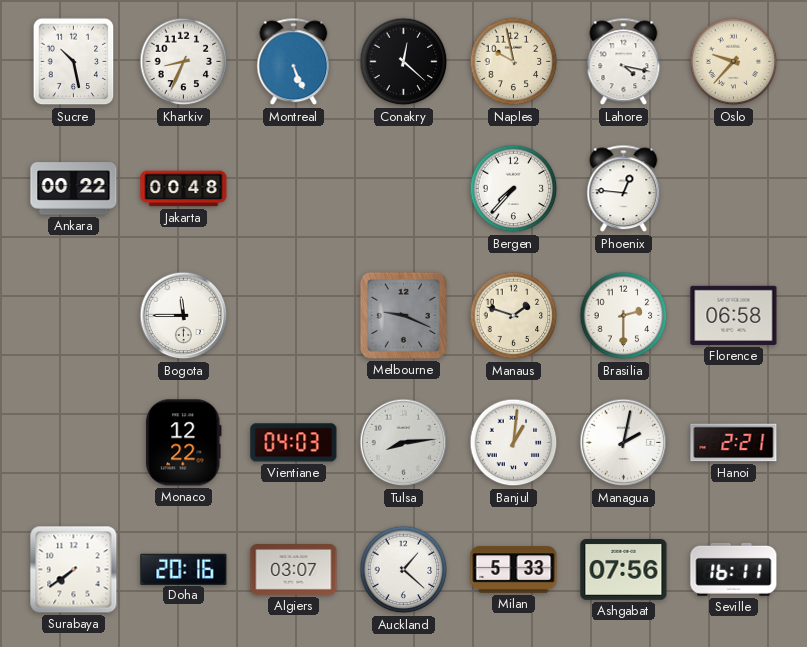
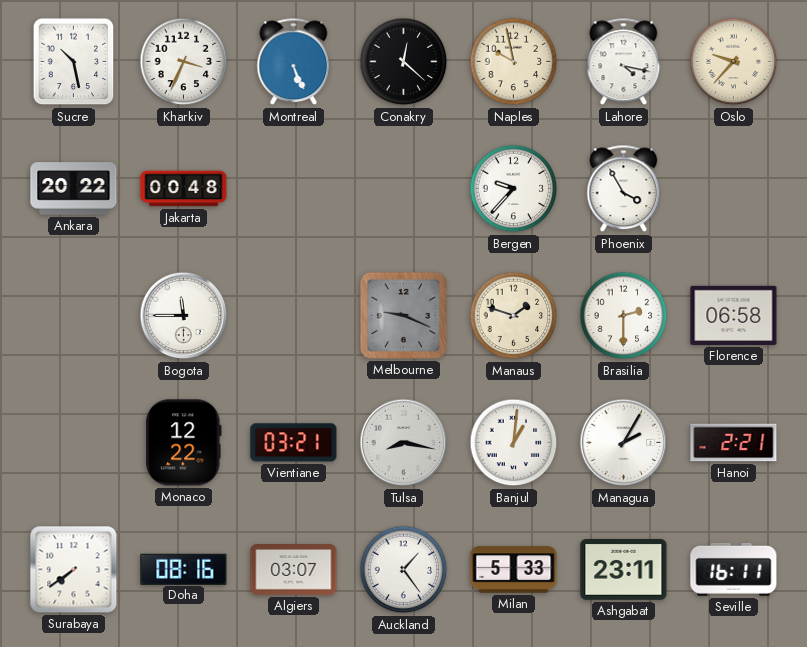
Kharkiv: 8:34 -> 3:34
Ankara: 00:22 -> 20:22
Bergen: 7:37 -> 9:37
Phoenix: 12:46 -> 3:55
Vientiane: 04:03 -> 03:21
Tulsa: 8:14 -> 8:17
Managua: 2:02 -> 2:05
Doha: 20:16 -> 08:16
Auckland: 1:22 -> 1:24
Ashgabat: 07:56 -> 23:11
